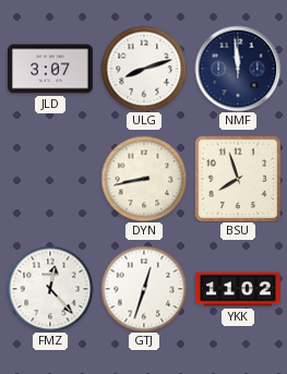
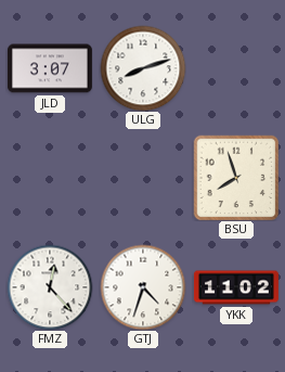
NMF: 11:59 -> none
DYN: 8:43 -> none
GTJ: 12:33 -> 4:33
